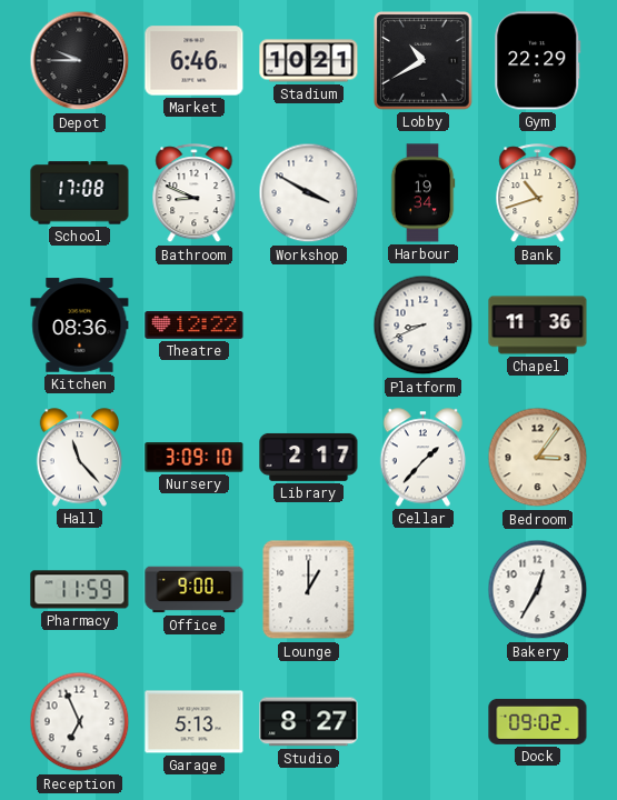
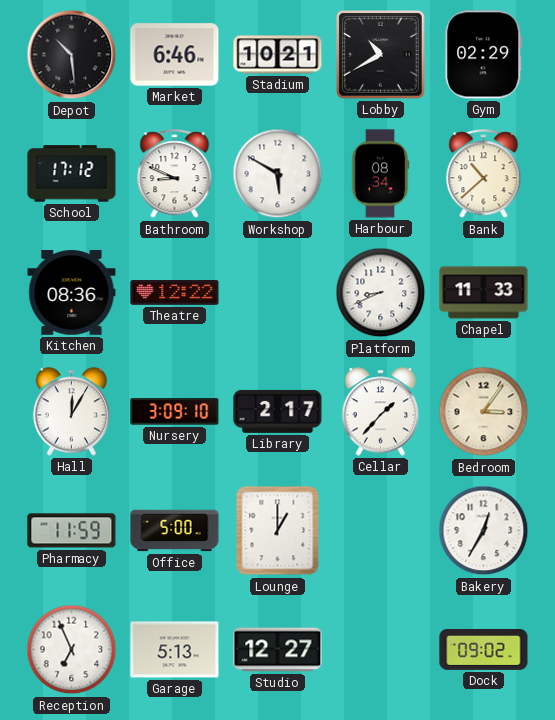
Depot: 9:45 -> 10:29
Gym: 22:29 -> 02:29
School: 17:08 -> 17:12
Workshop: 3:50 -> 5:50
Harbour: 19:34 -> 08:34
Bank: 10:42 -> 10:38
Chapel: 11:36 -> 11:33
Hall: 11:23 -> 12:05
Office: 9:00 -> 5:00
Studio: 8:27 -> 12:27
